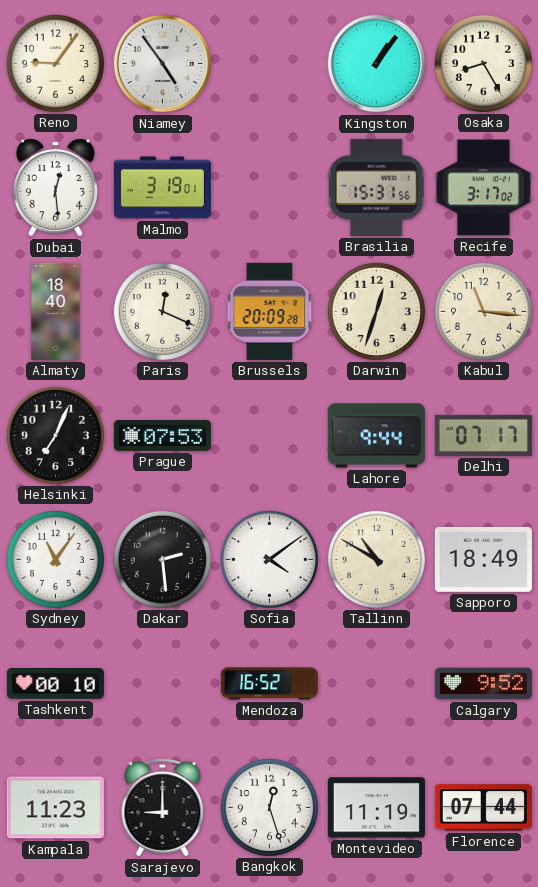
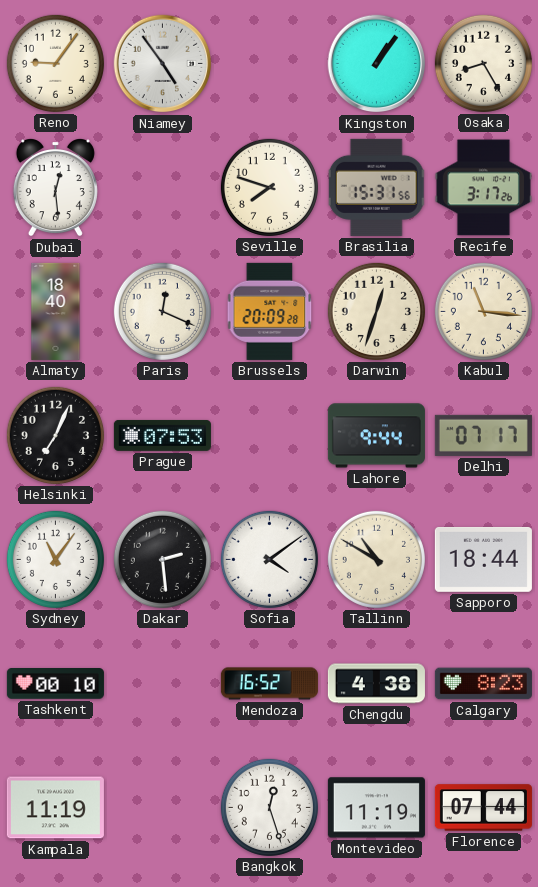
Malmo: 3:19 -> none
Seville: none -> 7:48
Recife: 3:17:02 -> 3:17:26
Sapporo: 18:49 -> 18:44
Chengdu: none -> 4:38
Calgary: 9:52 -> 8:23
Kampala: 11:23 -> 11:19
Sarajevo: 9:00 -> none
